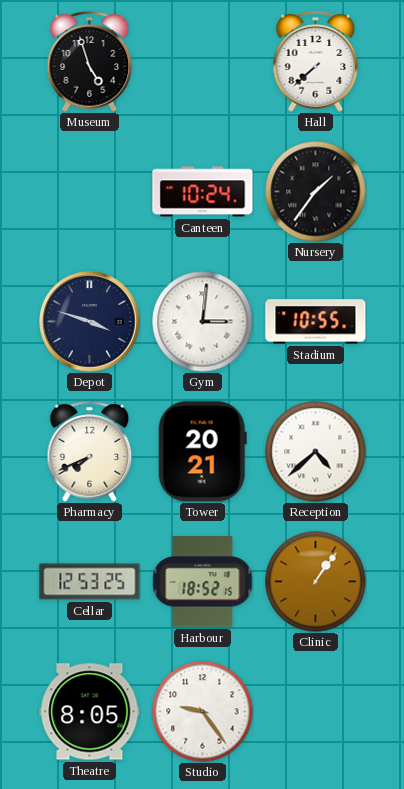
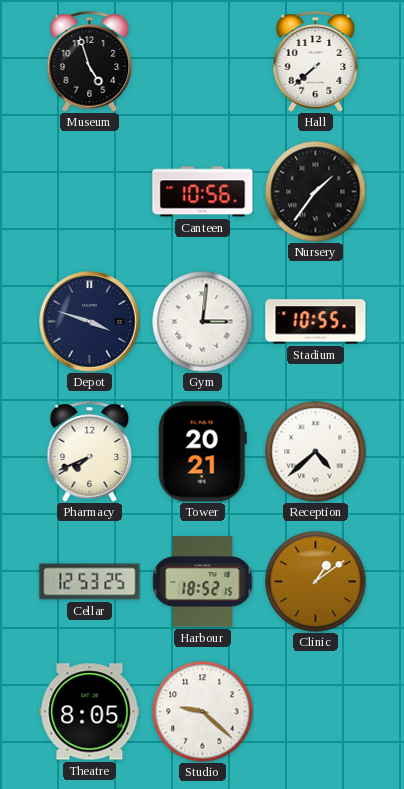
Canteen: 10:24 -> 10:56
Clinic: 1:06 -> 1:09
Studio: 9:24 -> 9:22
